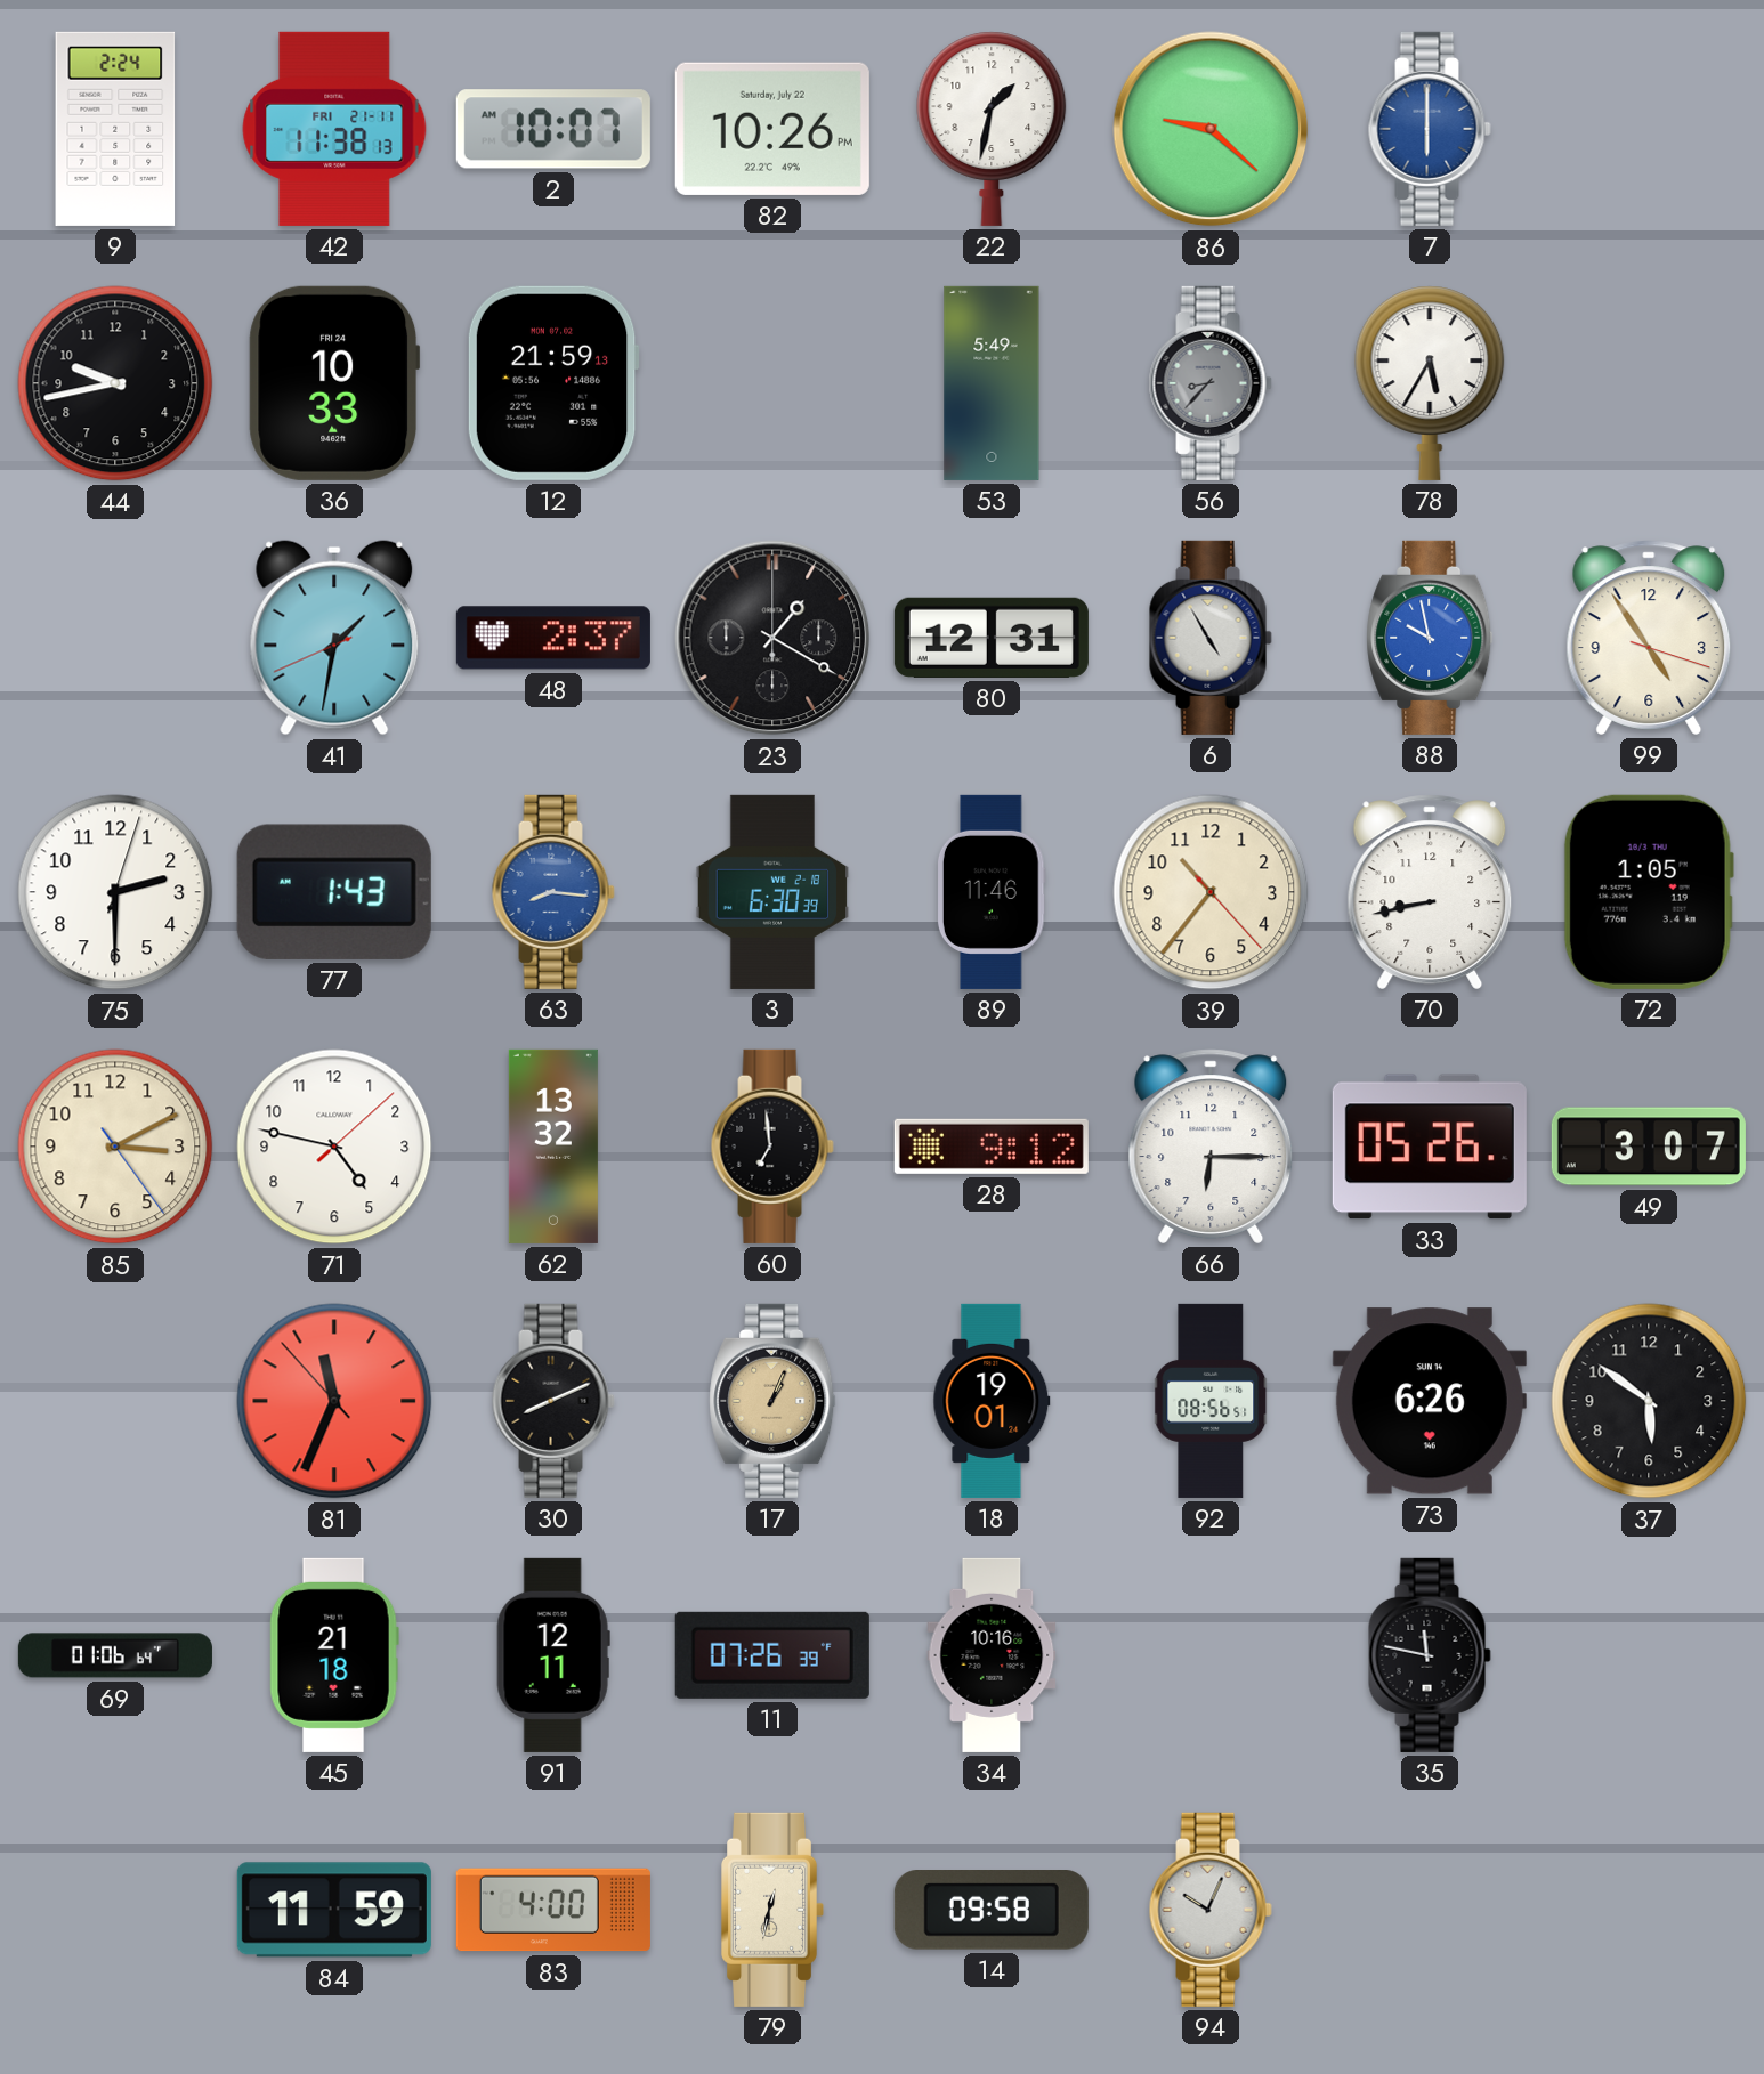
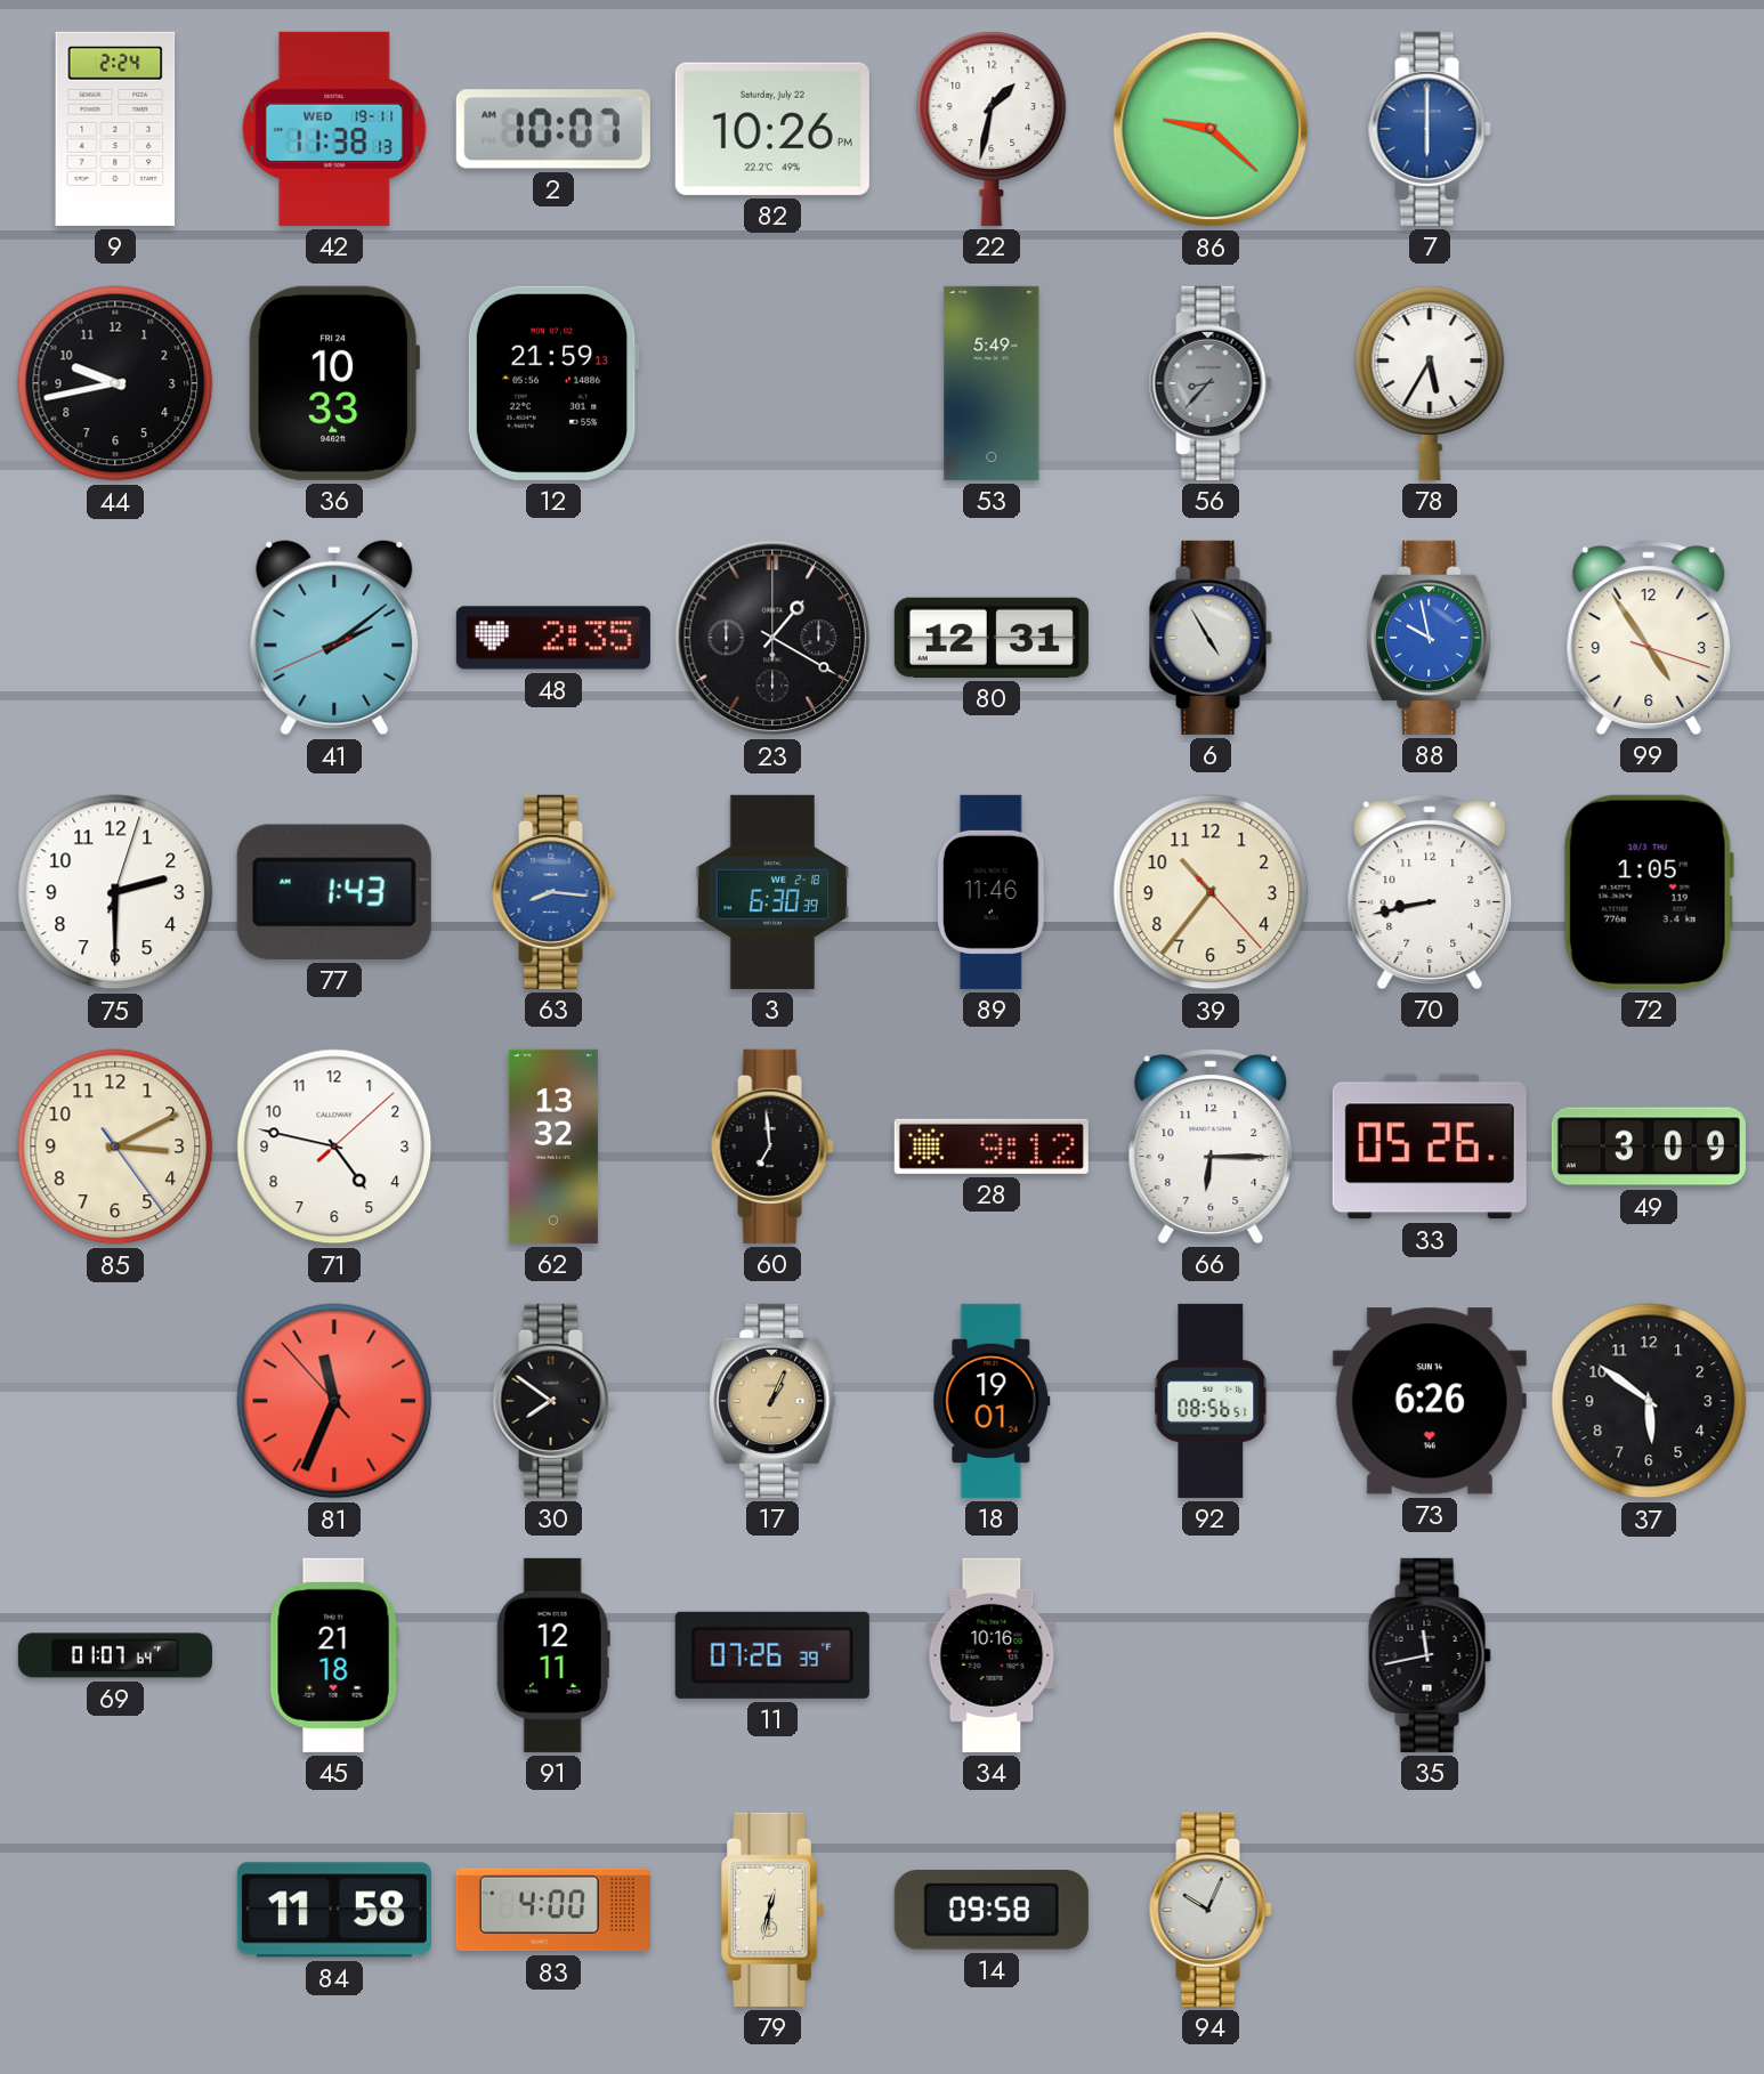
42 date: FRI 21-11 -> WED 19-11
41: 1:31 -> 2:08
48: 2:37 -> 2:35
49: 3:07 -> 3:09
30: 8:11 -> 7:51
69: 01:06 -> 01:07
35: 11:47 -> 11:43
84: 11:59 -> 11:58
